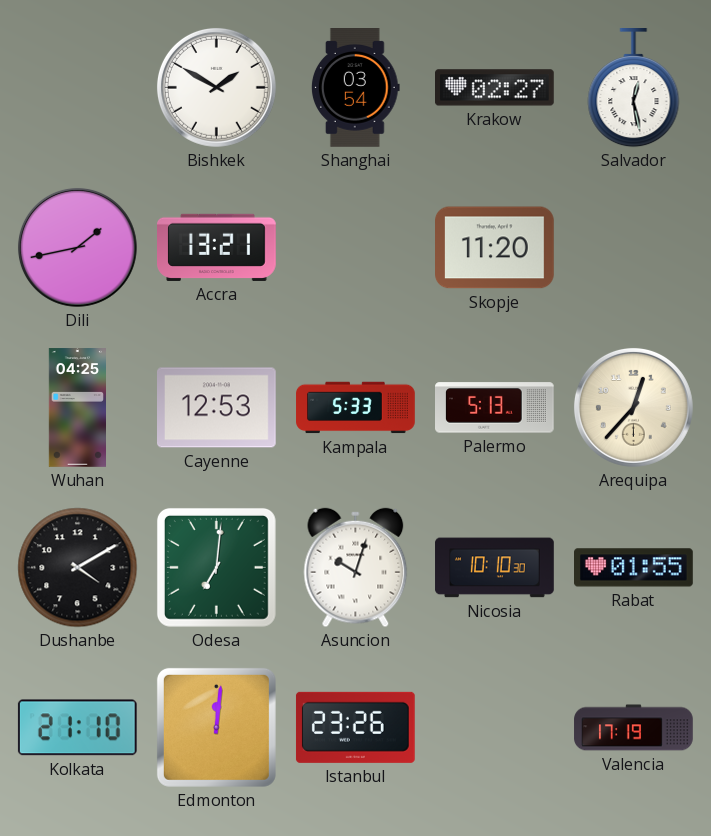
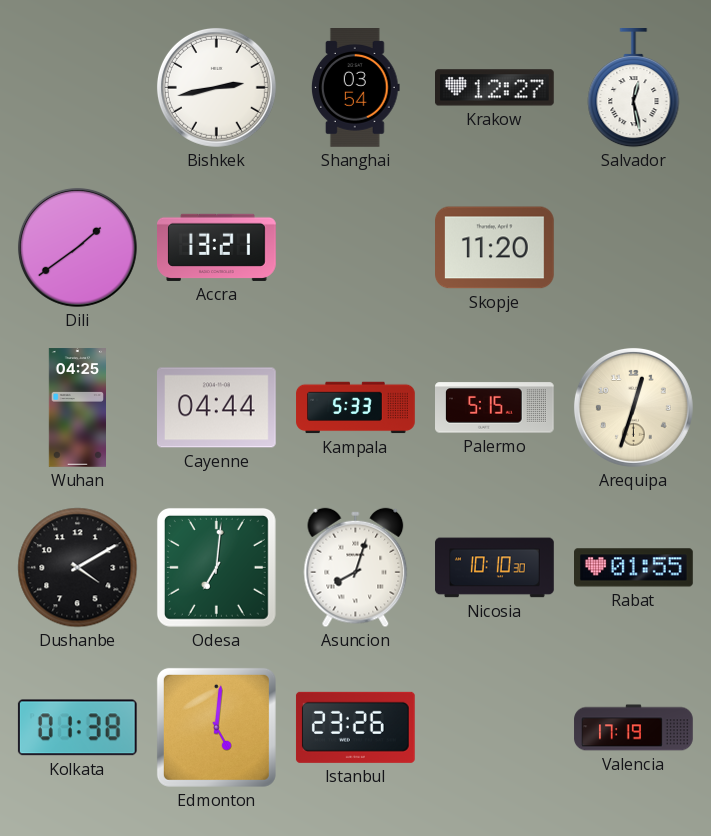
Bishkek: 1:50 -> 2:43
Krakow: 02:27 -> 12:27
Dili: 1:43 -> 1:39
Cayenne: 12:53 -> 04:44
Palermo: 5:13 -> 5:15
Arequipa: 12:37 -> 12:33
Asuncion: 10:03 -> 8:03
Kolkata: 21:10 -> 01:38
Edmonton: 12:01 -> 5:01
